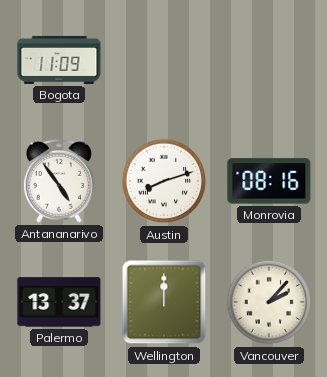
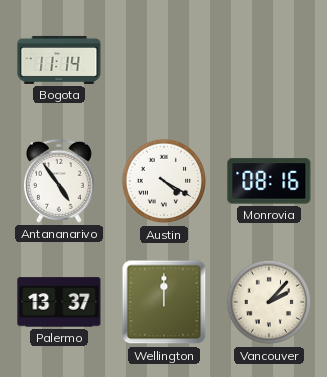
Bogota: 11:09 -> 11:14
Austin: 8:12 -> 4:20
